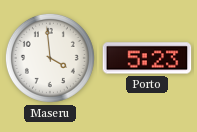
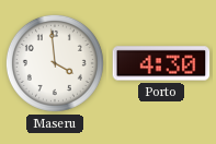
Porto: 5:23 -> 4:30
